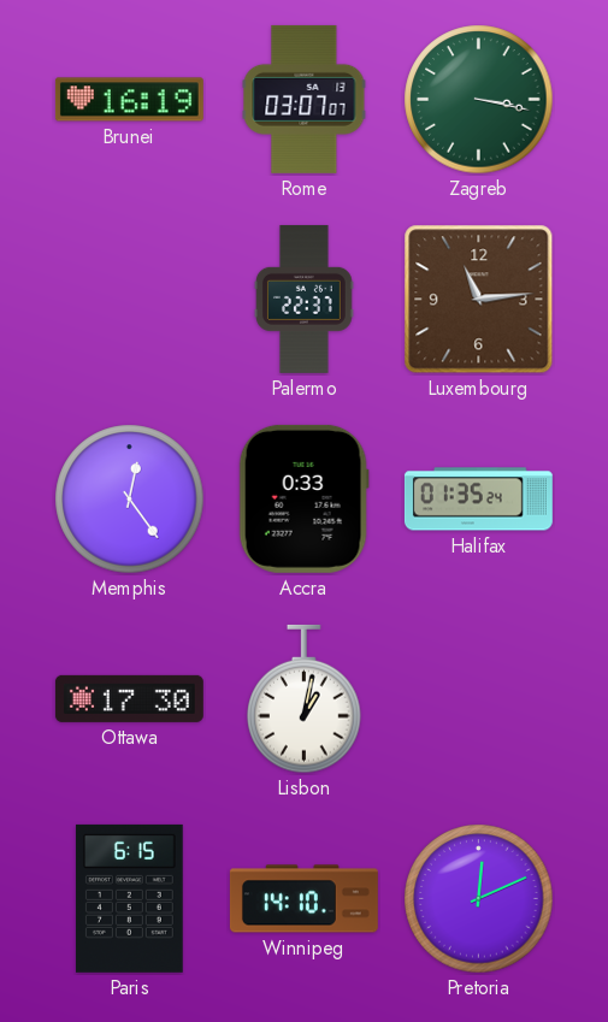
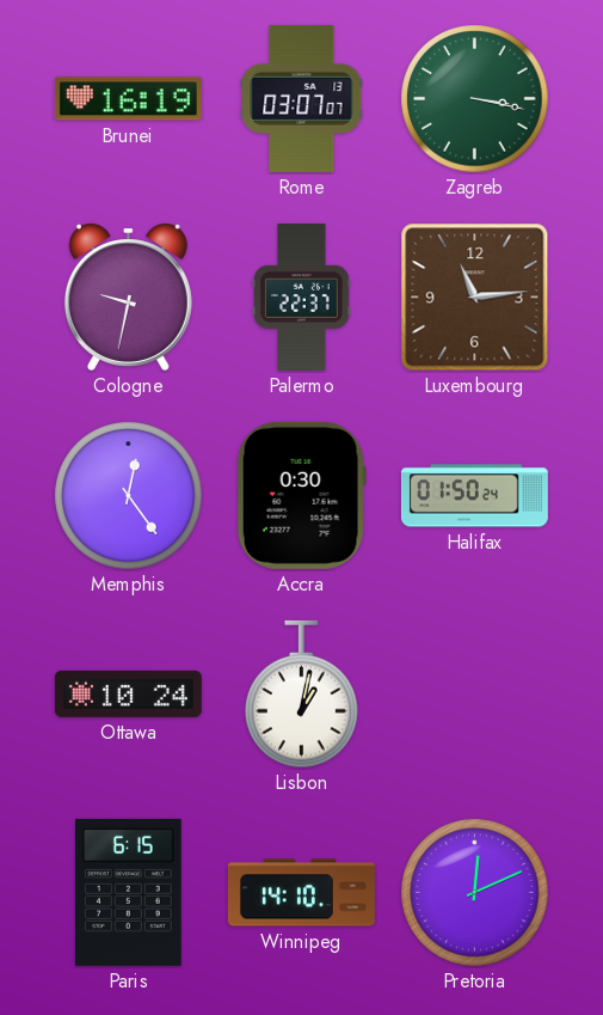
Cologne: none -> 9:32
Accra: 0:33 -> 0:30
Halifax: 01:35 -> 01:50
Ottawa: 17:30 -> 10:24
